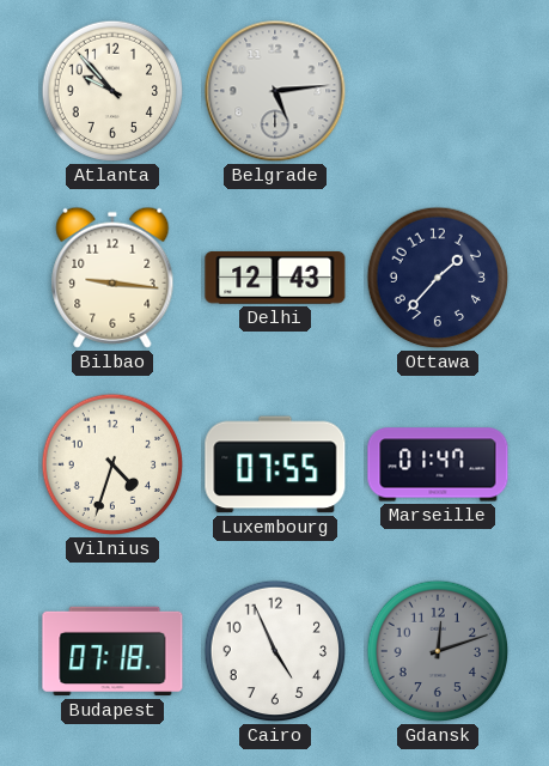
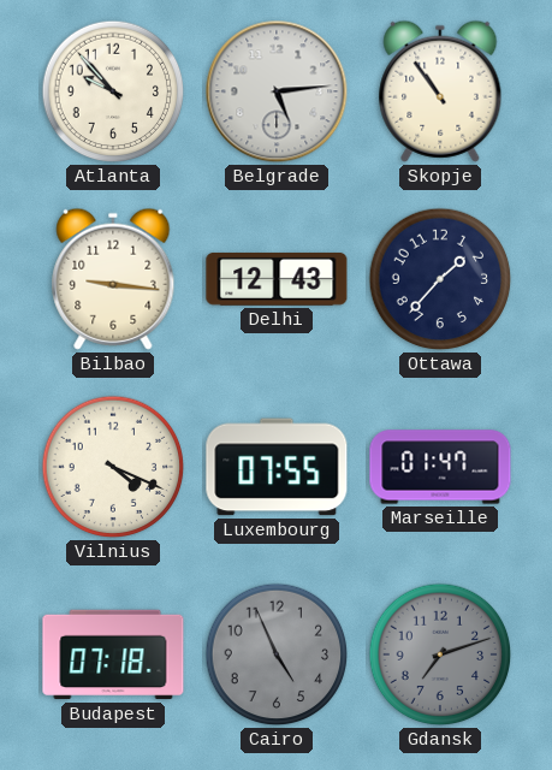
Skopje: none -> 10:54
Vilnius: 4:33 -> 4:19
Cairo dial: white -> grey
Gdansk: 12:12 -> 7:12
